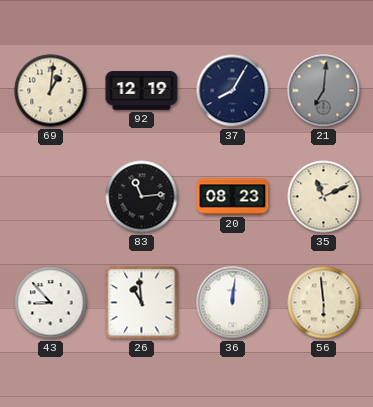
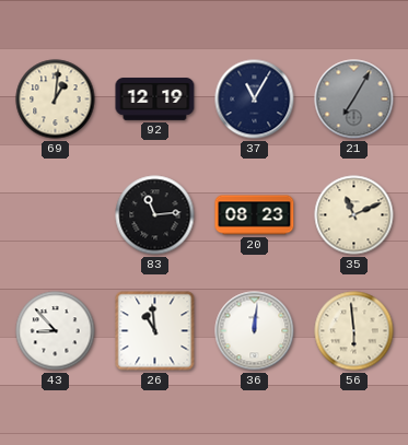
37: 8:05 -> 11:05
21: 7:01 -> 7:05
